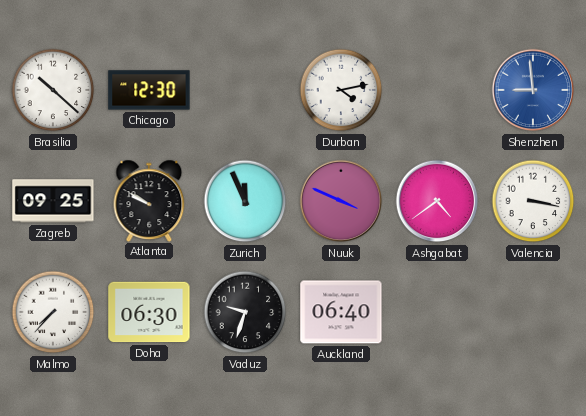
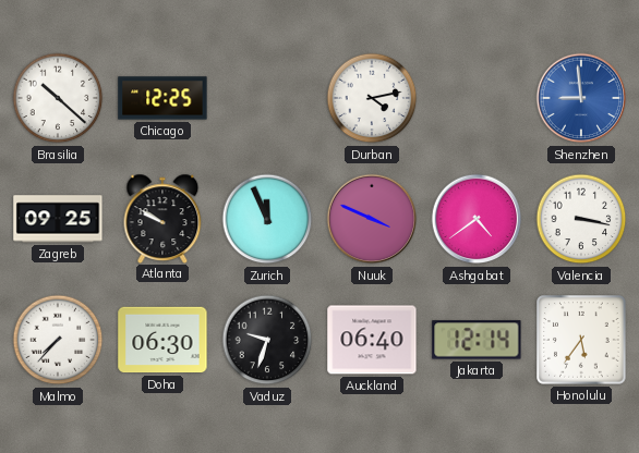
Chicago: 12:30 -> 12:25
Jakarta: none -> 12:14
Honolulu: none -> 5:36
